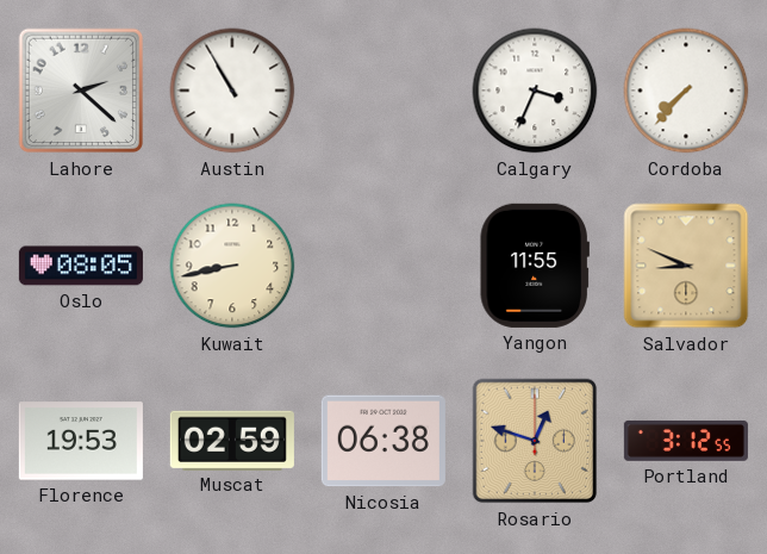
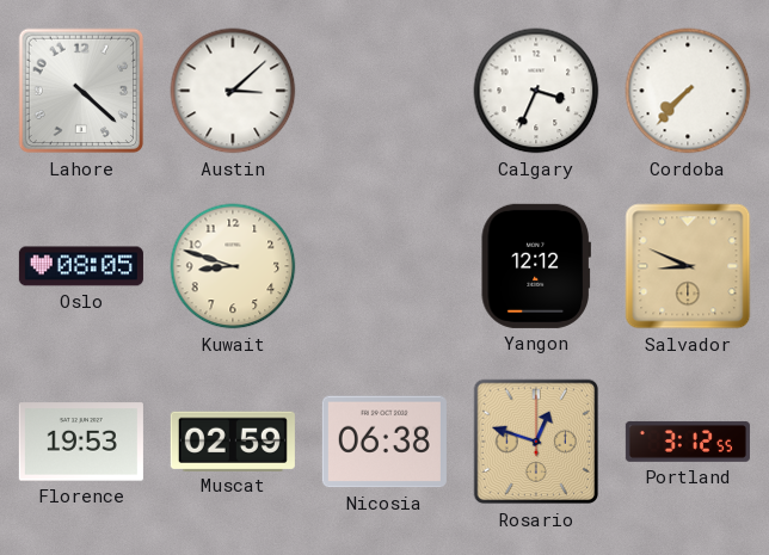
Lahore: 2:22 -> 4:22
Austin: 10:55 -> 3:08
Kuwait: 8:43 -> 8:48
Yangon: 11:55 -> 12:12
